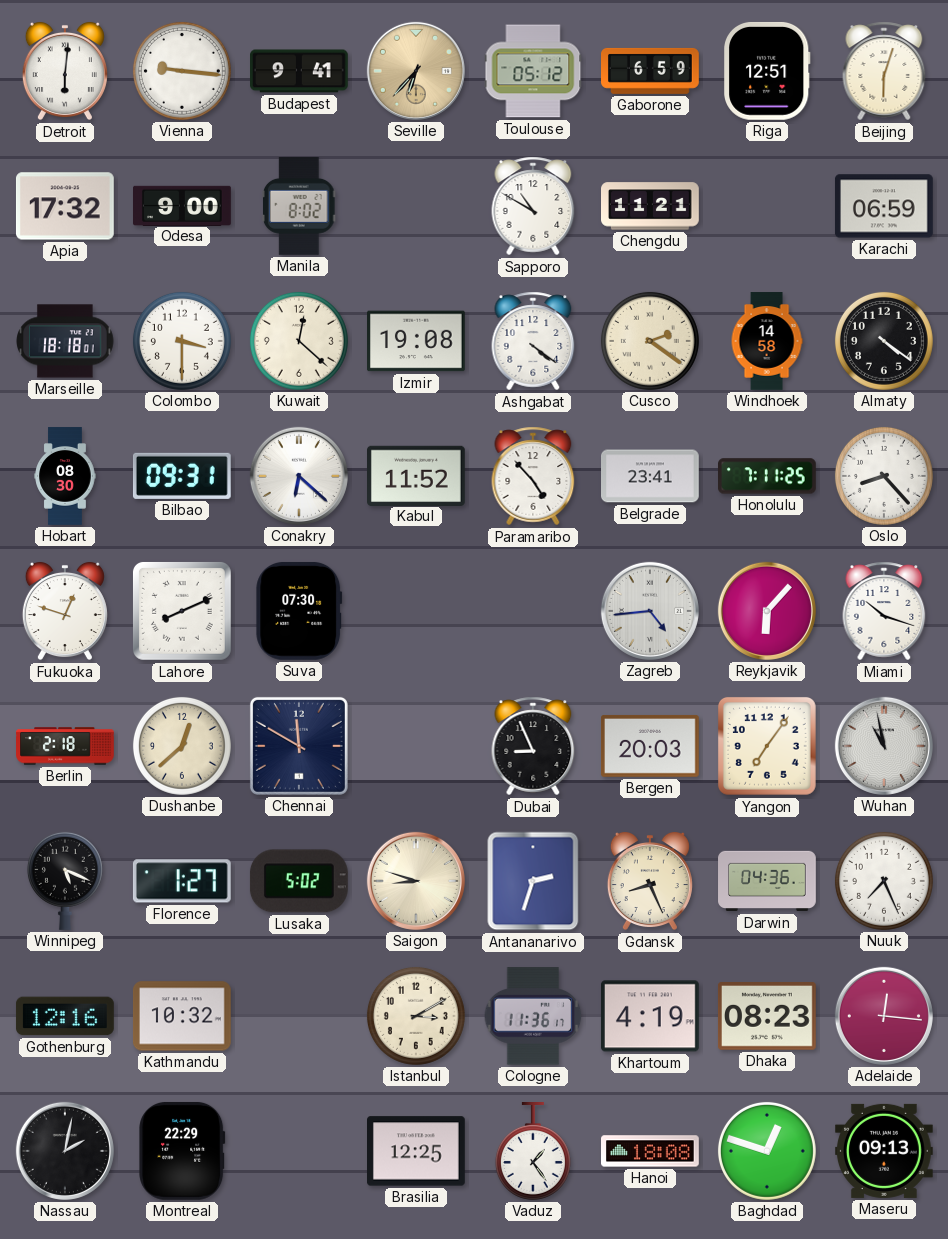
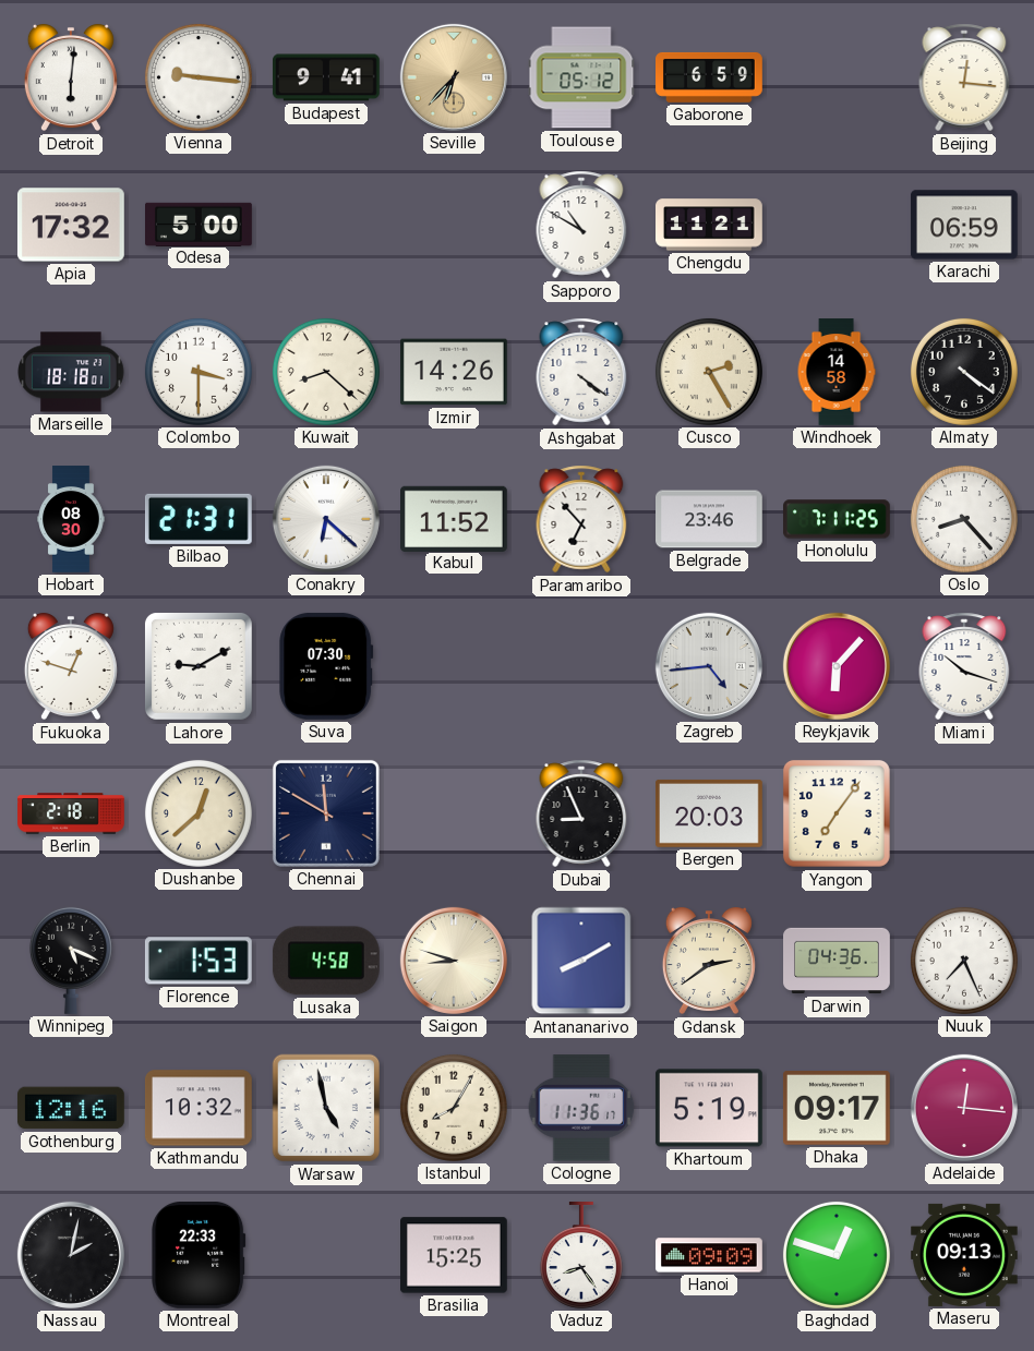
Riga: 12:51 -> none
Beijing: 6:03 -> 12:16
Odesa: 9:00 -> 5:00
Manila: 8:02 -> none
Kuwait: 12:22 -> 8:22
Izmir: 19:08 -> 14:26
Cusco: 2:21 -> 2:25
Bilbao: 09:31 -> 21:31
Paramaribo: 4:53 -> 6:53
Belgrade: 23:41 -> 23:46
Lahore: 8:11 -> 9:10
Wuhan: 10:58 -> none
Florence: 1:27 -> 1:53
Lusaka: 5:02 -> 4:58
Antananarivo: 2:33 -> 8:10
Gdansk: 8:26 -> 2:39
Warsaw: none -> 4:58
Istanbul: 3:10 -> 8:05
Khartoum: 4:19 -> 5:19
Dhaka: 08:23 -> 09:17
Montreal: 22:29 -> 22:33
Brasilia: 12:25 -> 15:25
Vaduz: 1:24 -> 8:24
Hanoi: 18:08 -> 09:09
